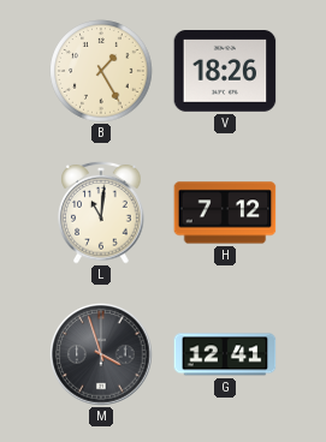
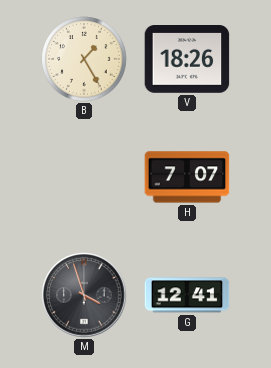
L: 11:01 -> none
H: 7:12 -> 7:07
